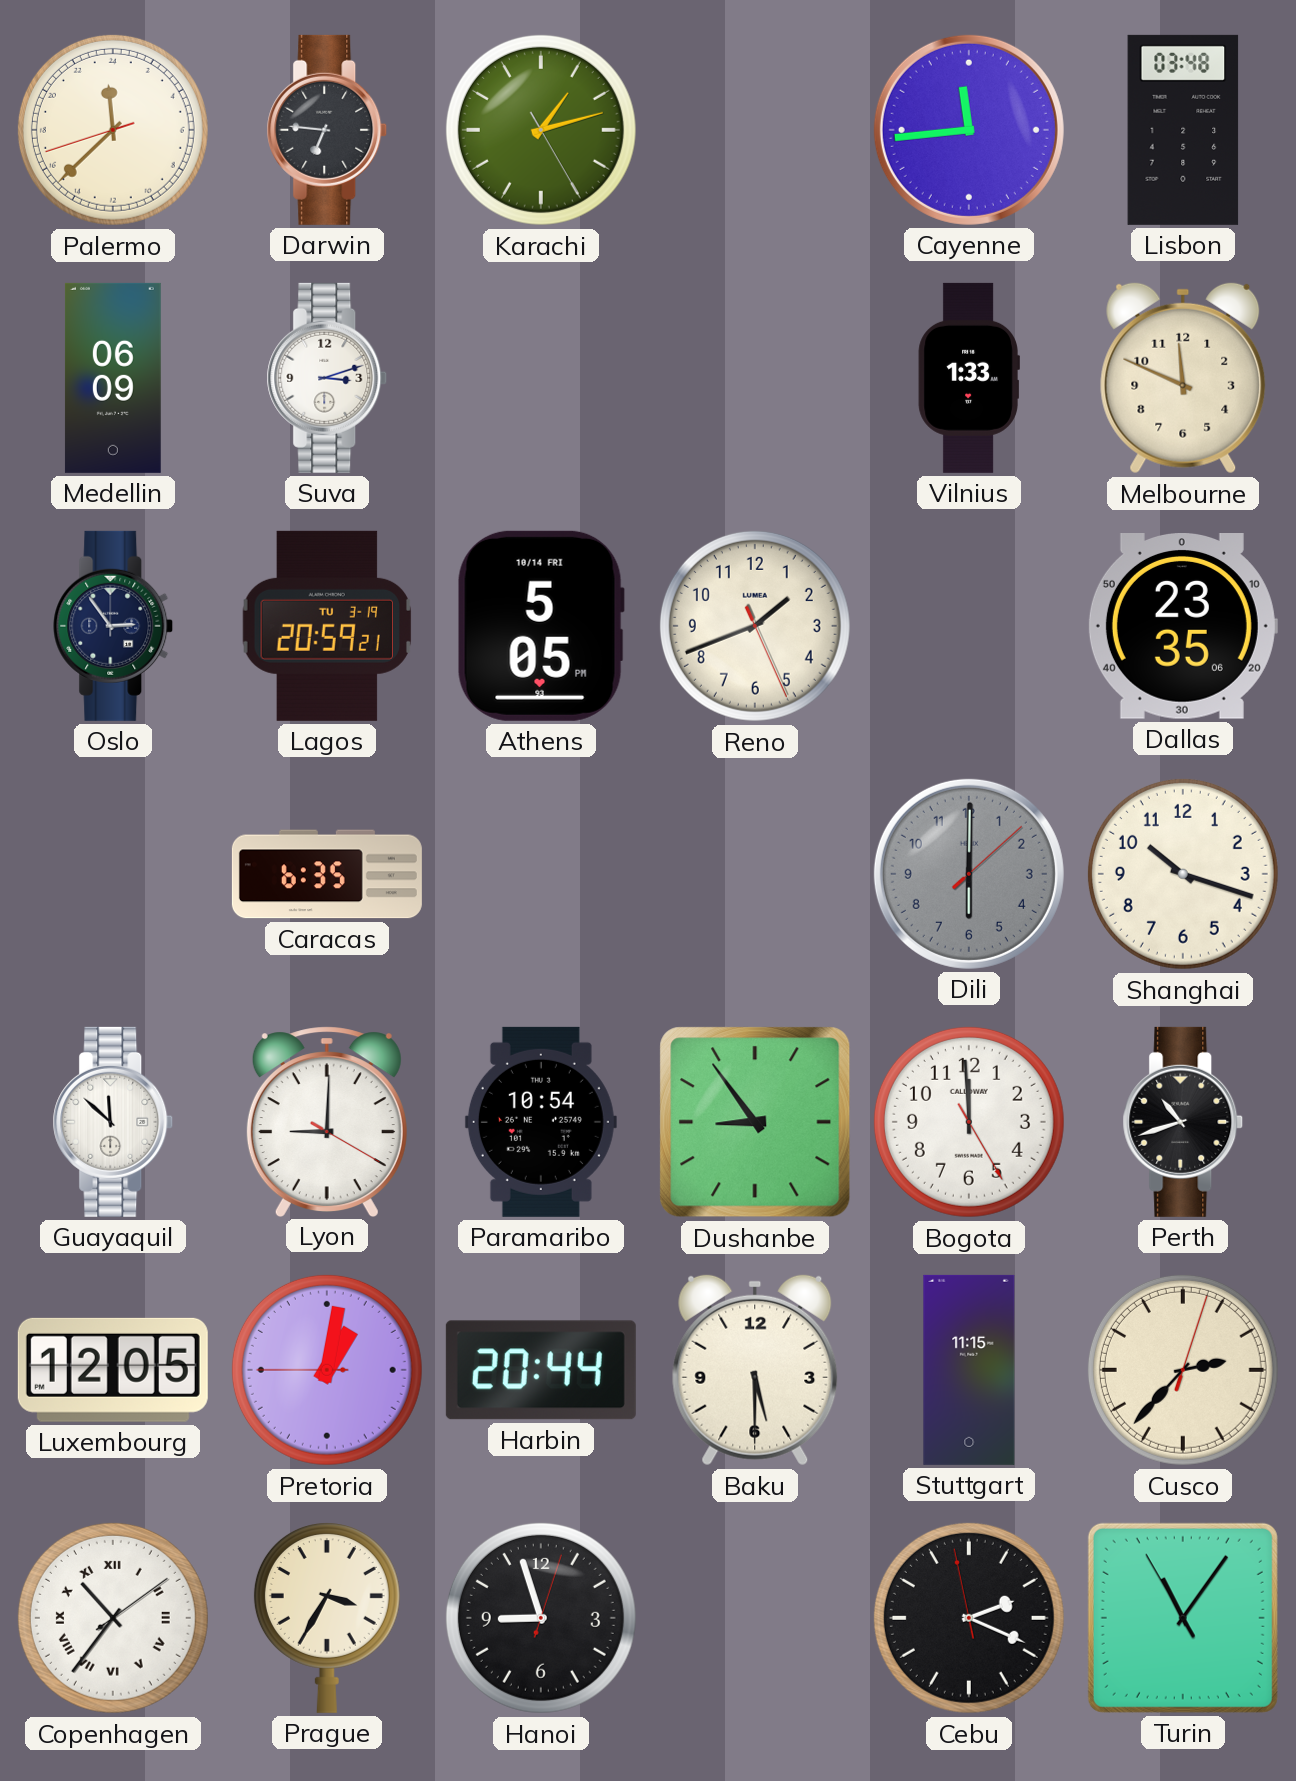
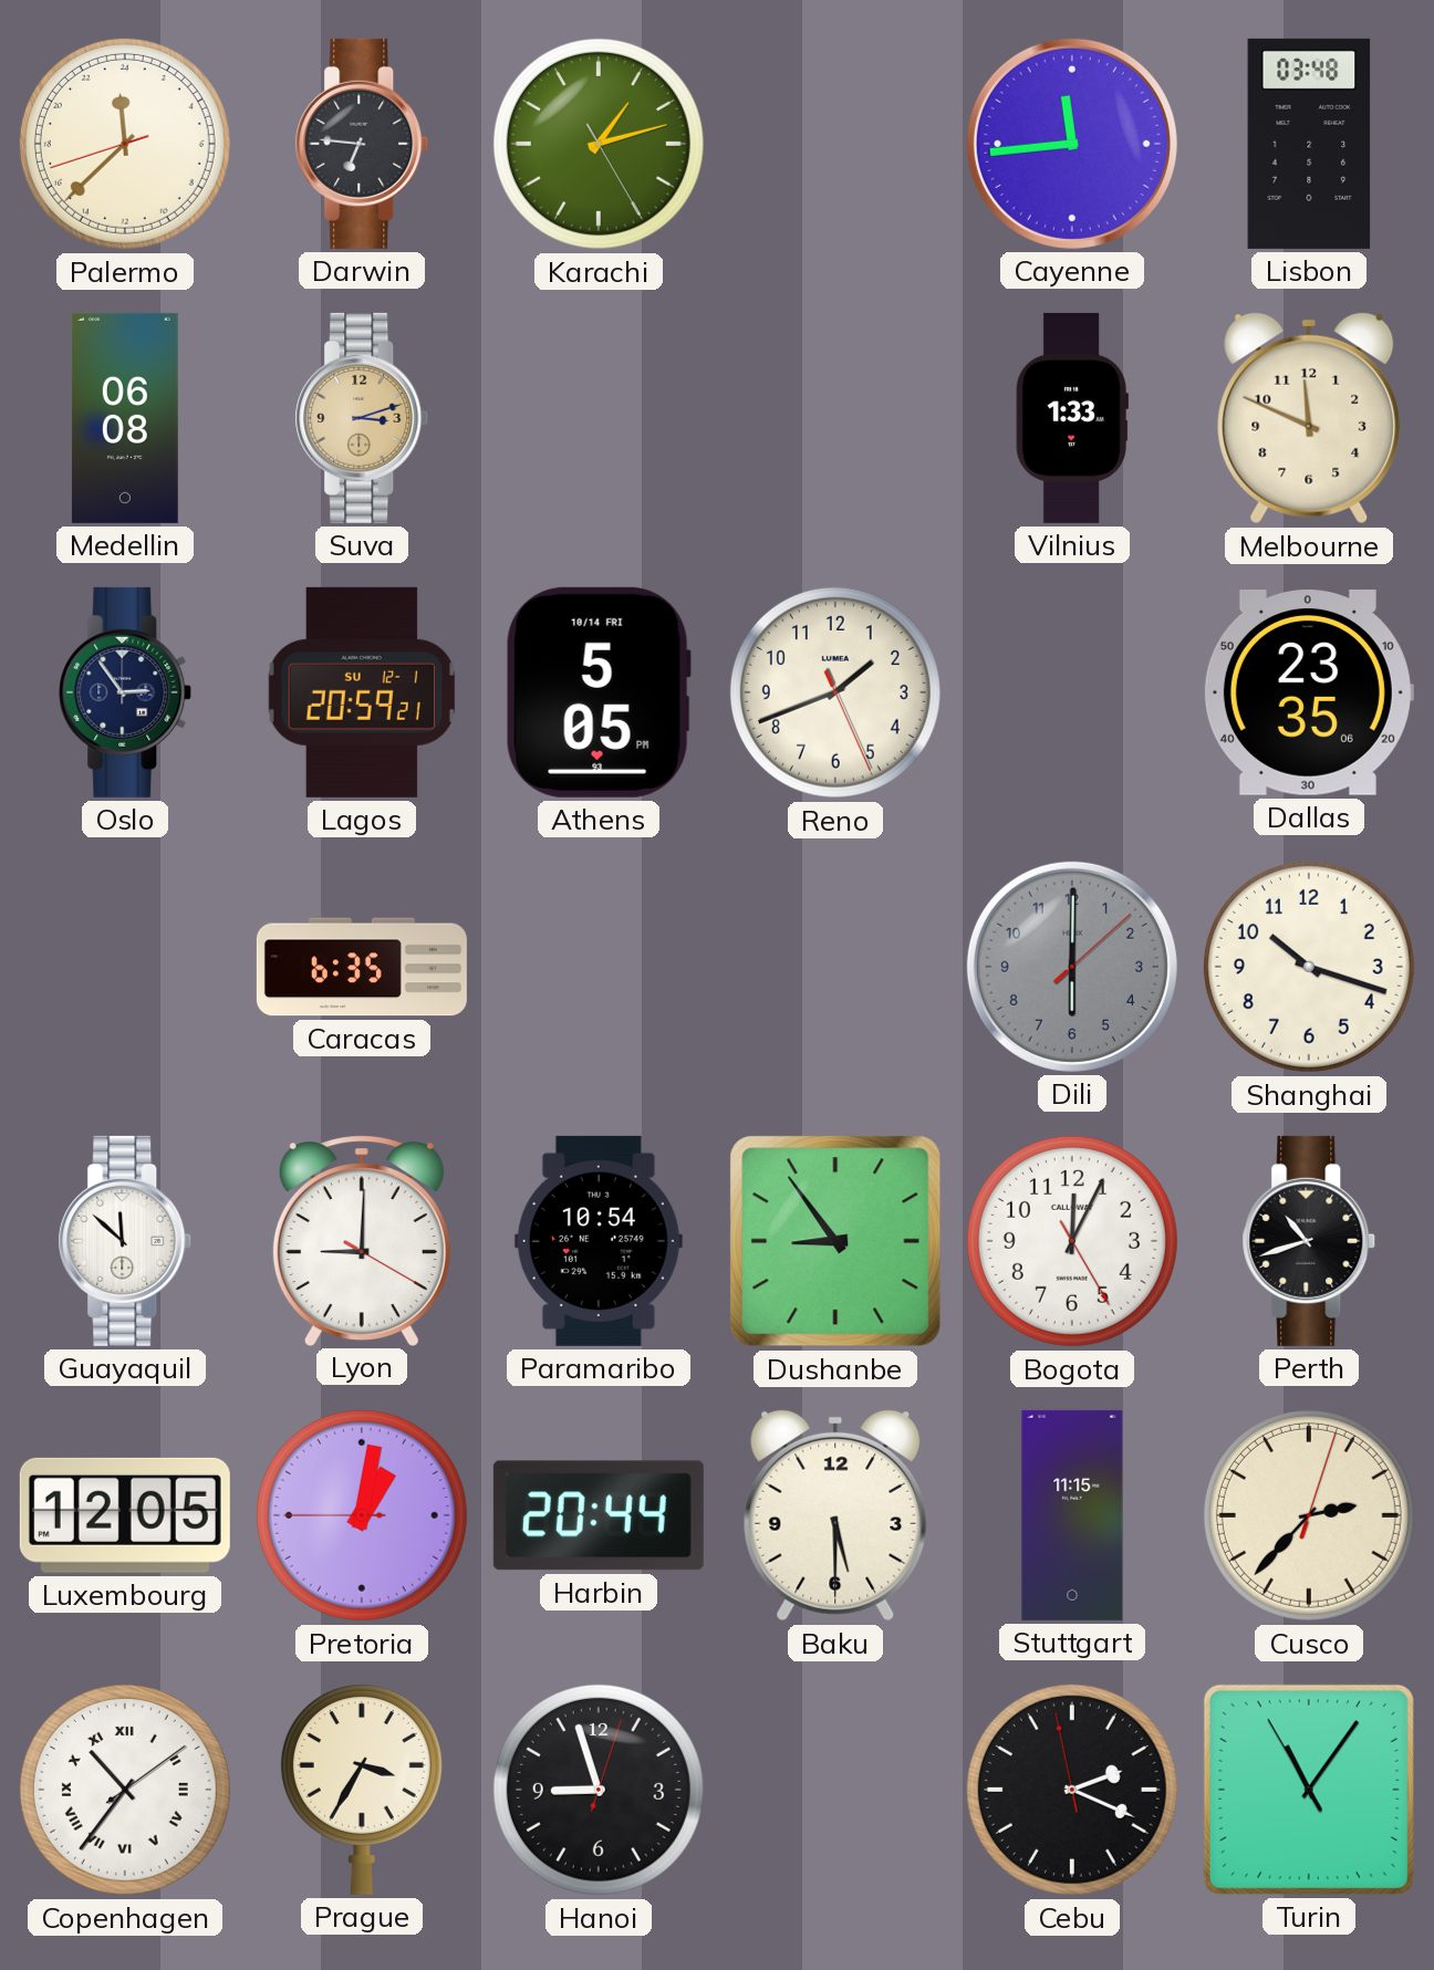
Medellin: 06:09 -> 06:08
Suva dial: white -> champagne
Lagos date: TU 3-19 -> SU 12-1
Bogota: 11:59 -> 12:04
